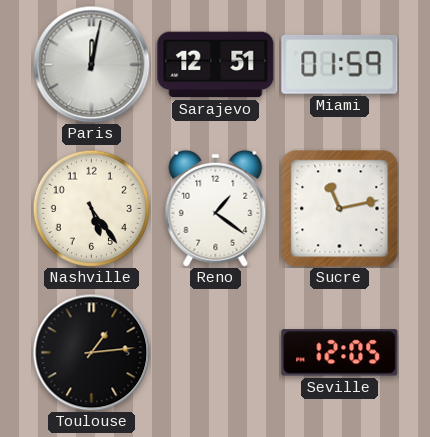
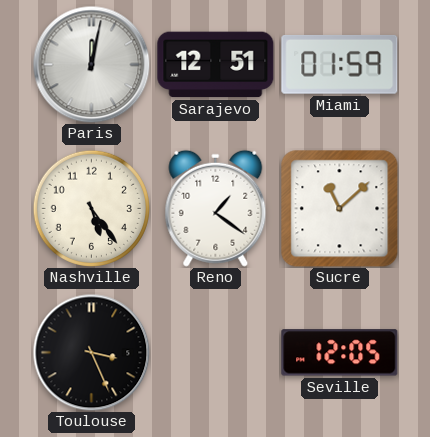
Sucre: 11:13 -> 11:08
Toulouse: 1:14 -> 3:26
